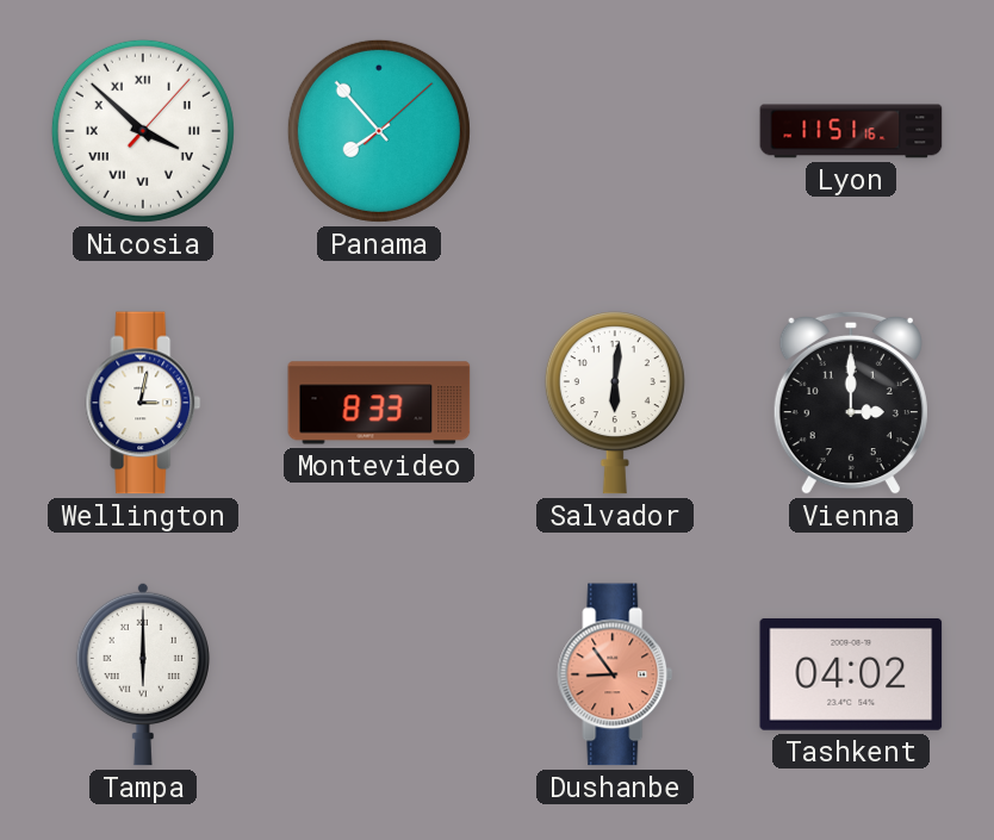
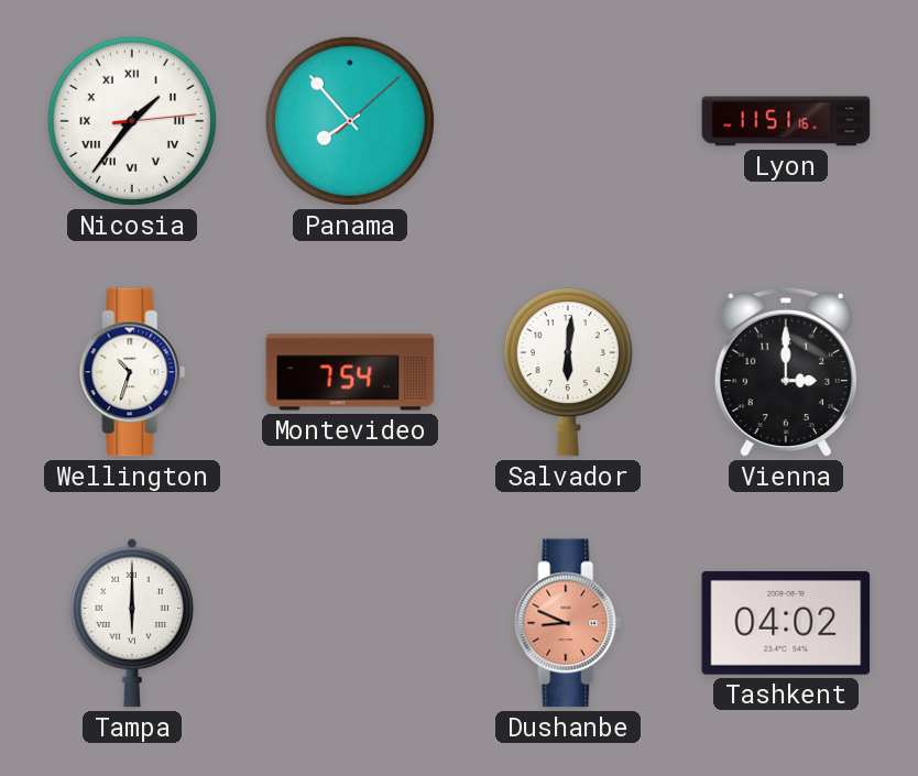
Nicosia: 3:52 -> 1:36
Wellington: 3:02 -> 10:33
Montevideo: 8:33 -> 7:54
Dushanbe: 8:54 -> 8:49
